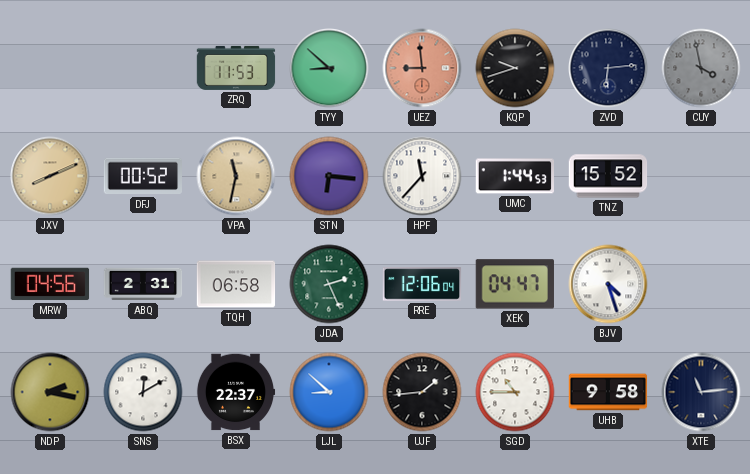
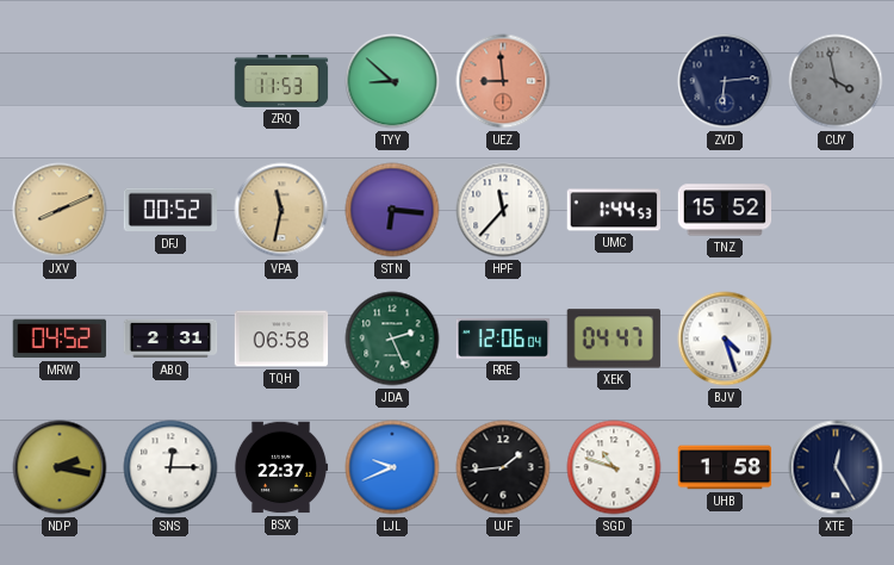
KQP: 9:42 -> none
MRW: 04:56 -> 04:52
SNS: 12:10 -> 12:15
LJL: 8:52 -> 9:41
SGD: 10:45 -> 10:48
UHB: 9:58 -> 1:58
XTE: 11:14 -> 12:25
